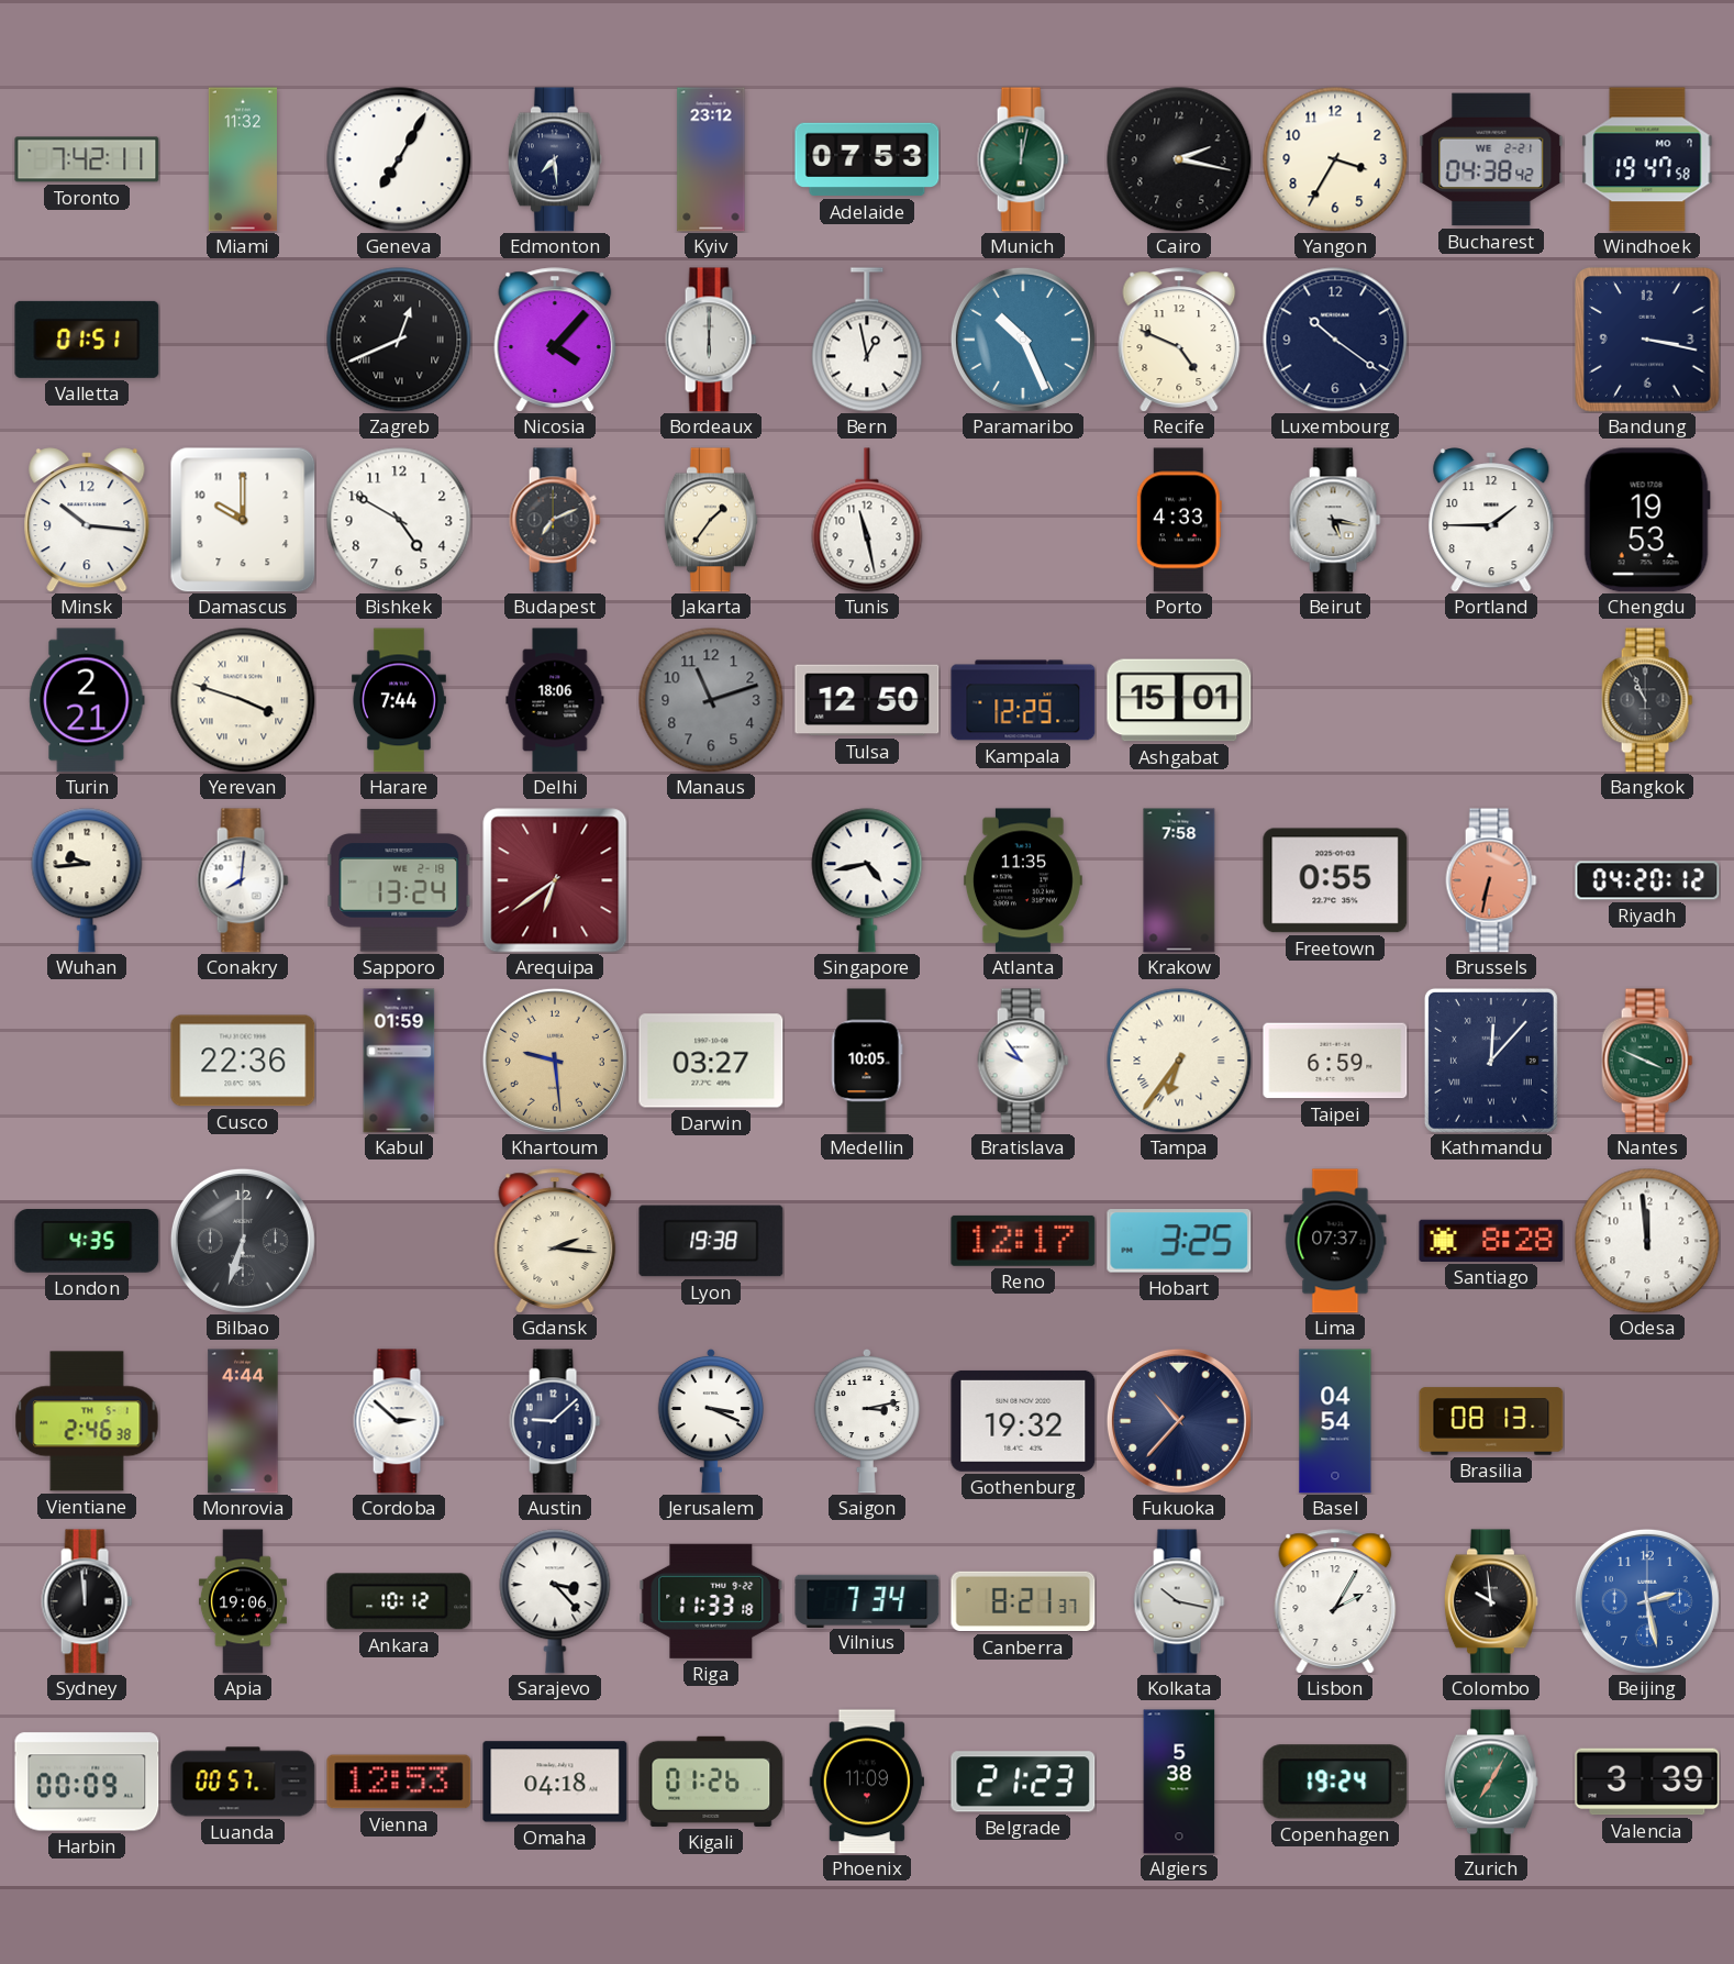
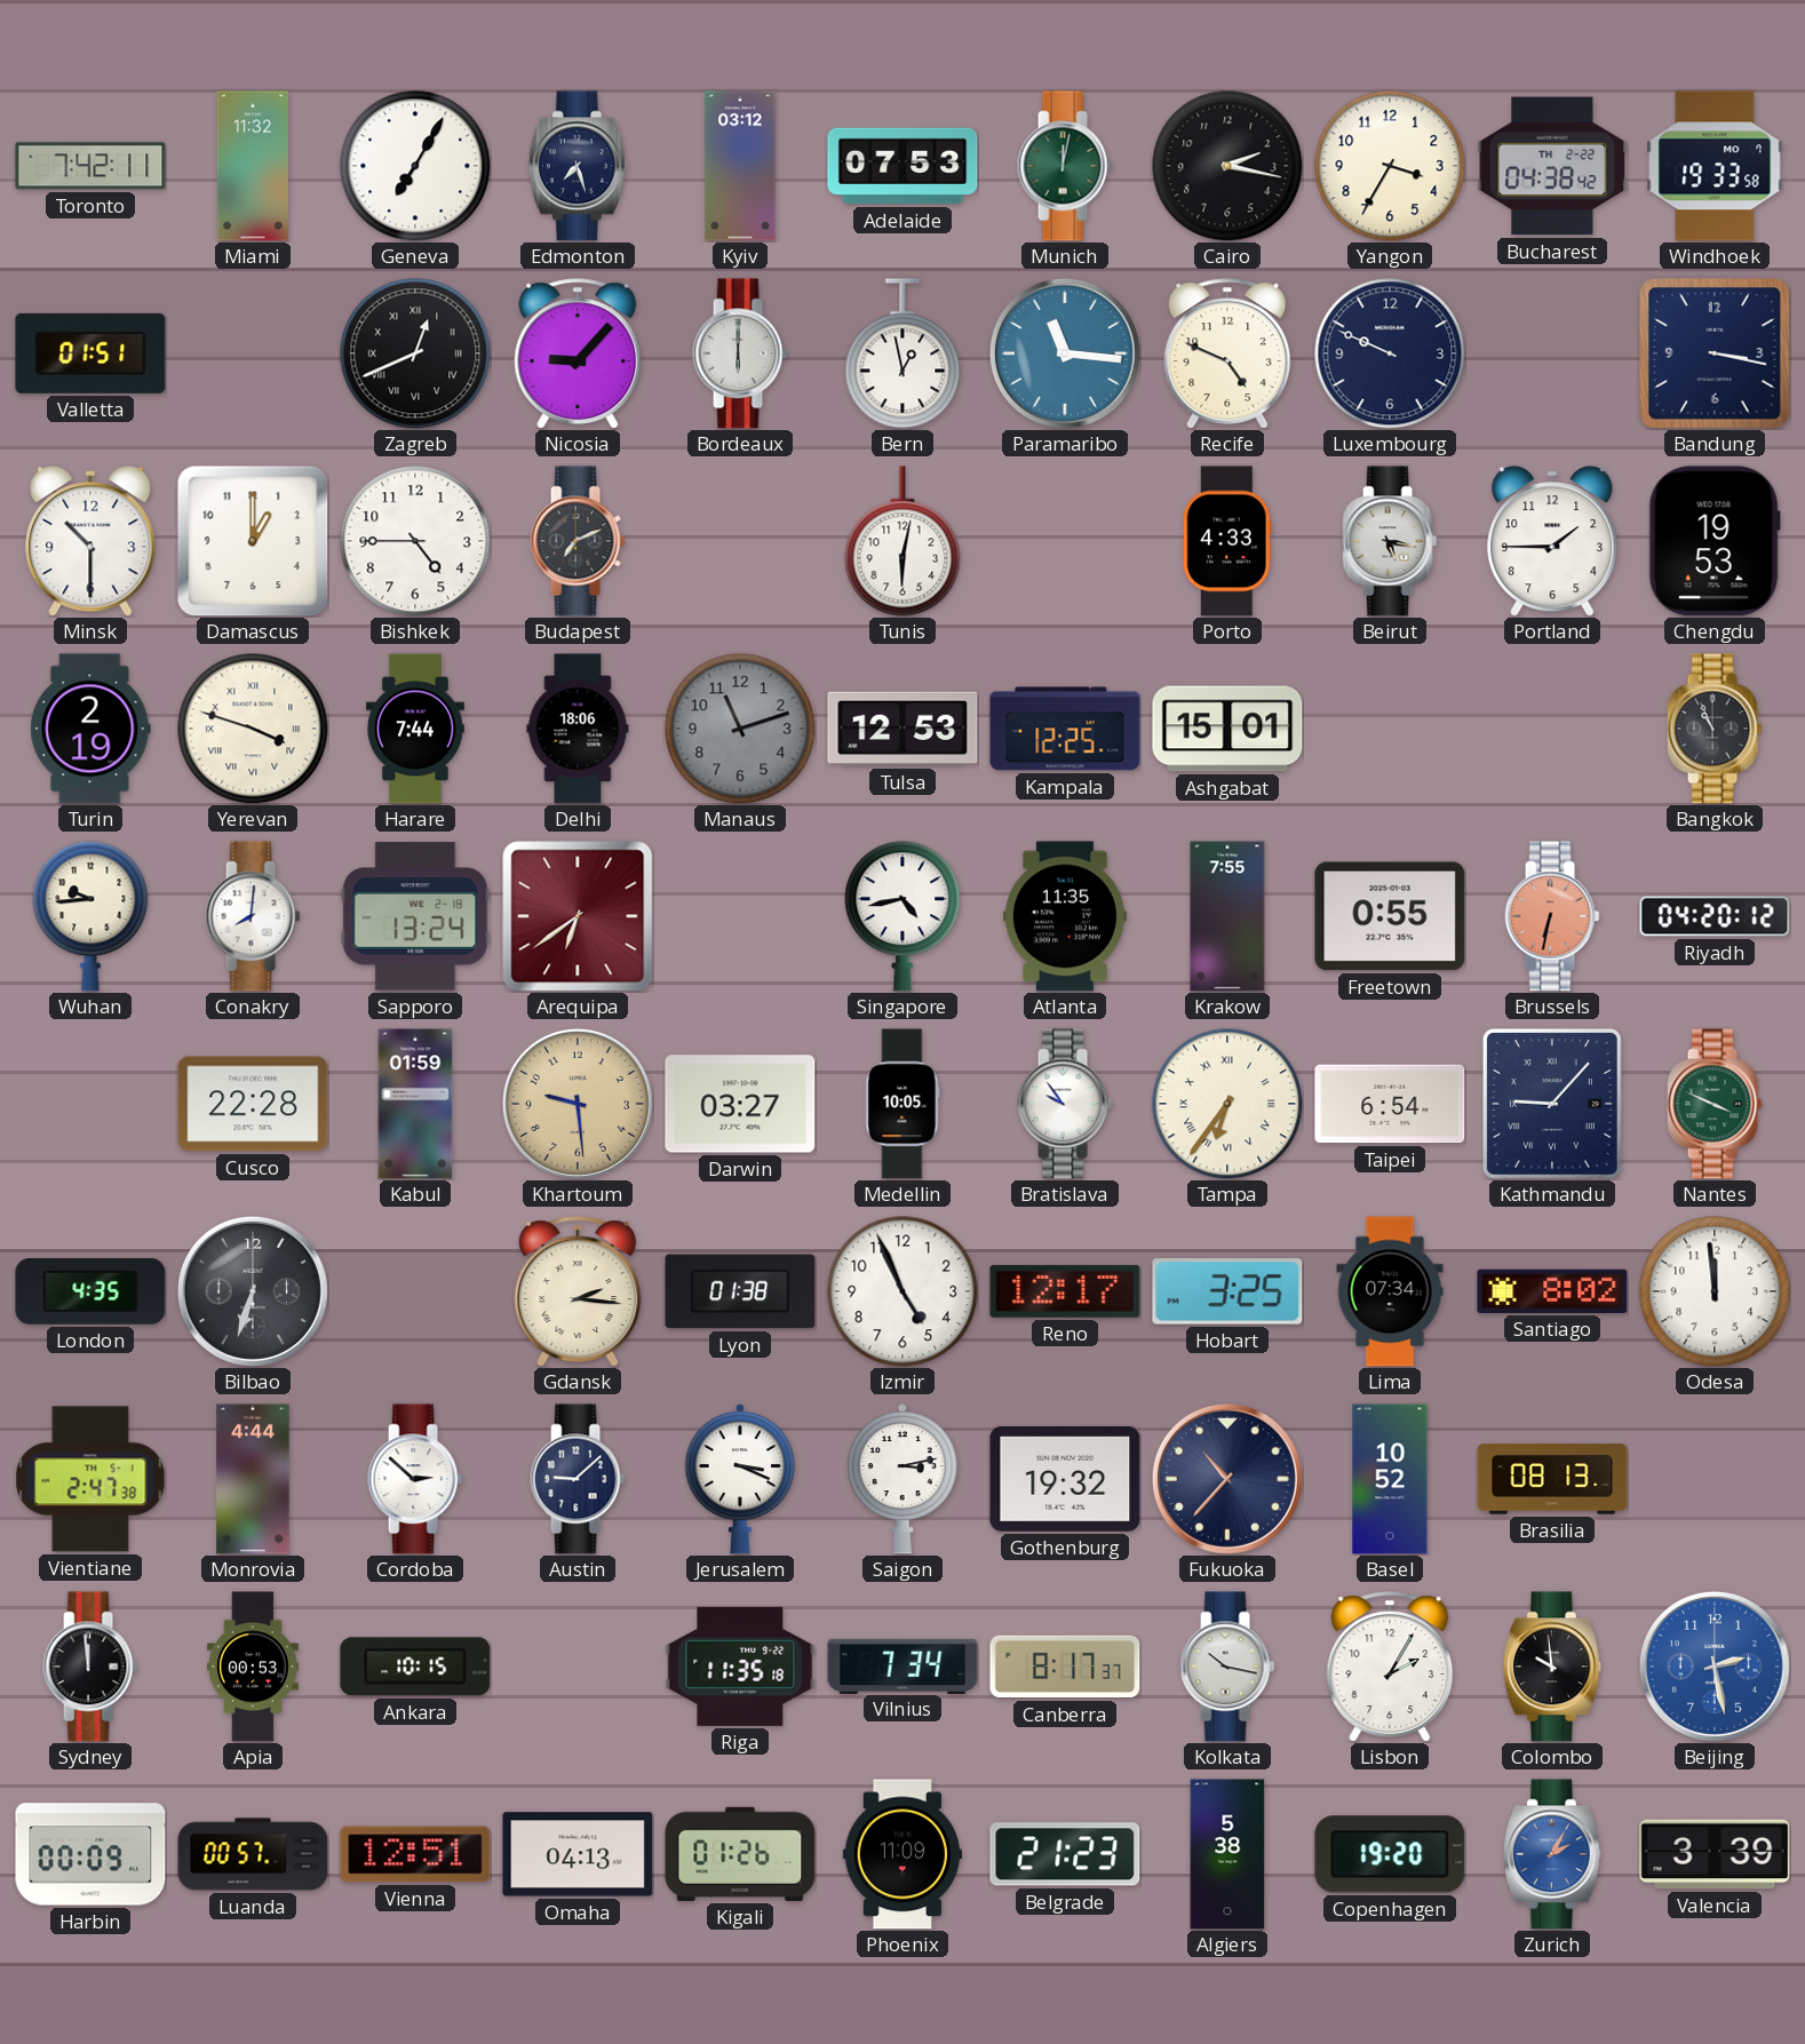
Edmonton: 7:29 -> 7:27
Kyiv: 23:12 -> 03:12
Bucharest date: WE 2-21 -> TH 2-22
Windhoek: 19:47 -> 19:33
Nicosia: 4:07 -> 9:07
Paramaribo: 10:26 -> 11:16
Luxembourg: 10:21 -> 9:49
Minsk: 10:16 -> 10:30
Damascus: 10:00 -> 1:00
Bishkek: 4:50 -> 4:45
Jakarta: 1:36 -> none
Tunis: 11:28 -> 6:02
Turin: 2:21 -> 2:19
Tulsa: 12:50 -> 12:53
Kampala: 12:29 -> 12:25
Krakow: 7:58 -> 7:55
Cusco: 22:36 -> 22:28
Taipei: 6:59 -> 6:54
Kathmandu: 12:07 -> 9:07
Lyon: 19:38 -> 01:38
Izmir: none -> 4:56
Lima: 07:37 -> 07:34
Santiago: 8:28 -> 8:02
Vientiane: 2:46 -> 2:47
Basel: 04:54 -> 10:52
Apia: 19:06 -> 00:53
Ankara: 10:12 -> 10:15
Sarajevo: 3:23 -> none
Riga: 11:33 -> 11:35
Canberra: 8:21 -> 8:17
Vienna: 12:53 -> 12:51
Omaha: 04:18 -> 04:13
Copenhagen: 19:24 -> 19:20
Zurich: 7:05 -> 2:05
Zurich dial: green -> blue
